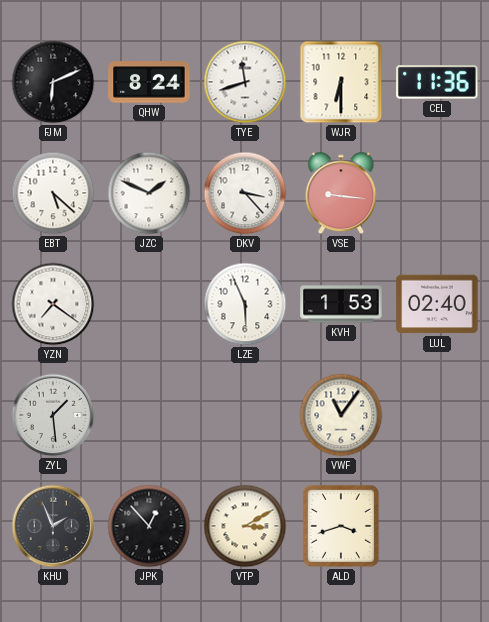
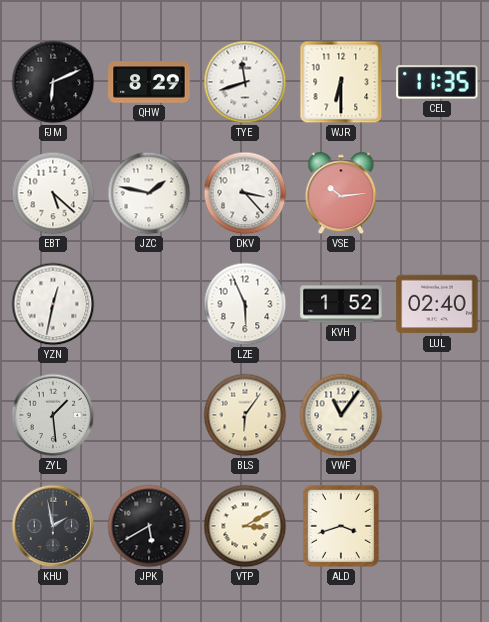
QHW: 8:24 -> 8:29
CEL: 11:36 -> 11:35
JZC: 1:49 -> 1:47
VSE: 9:16 -> 10:14
YZN: 7:21 -> 12:32
KVH: 1:53 -> 1:52
BLS: none -> 6:06
KHU: 1:56 -> 1:58
JPK: 12:53 -> 5:40
